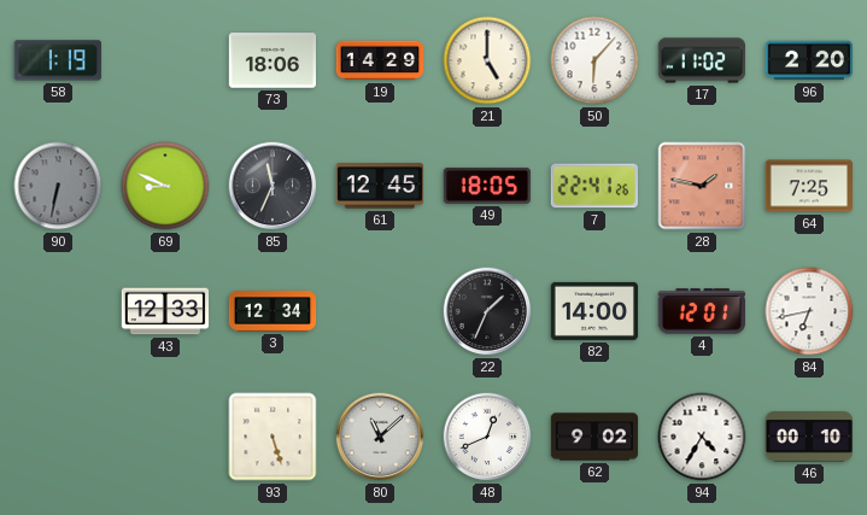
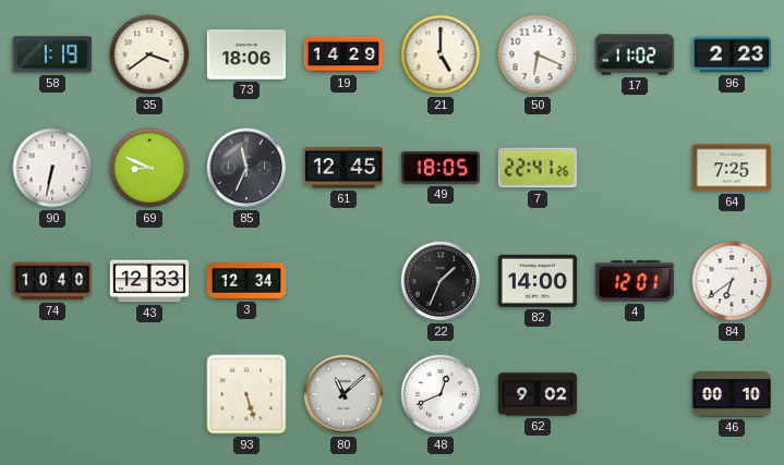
35: none -> 3:39
50: 6:07 -> 6:19
96: 2:20 -> 2:23
90 dial: grey -> white
28: 1:47 -> none
74: none -> 10:40
84: 6:43 -> 6:39
94: 4:35 -> none
